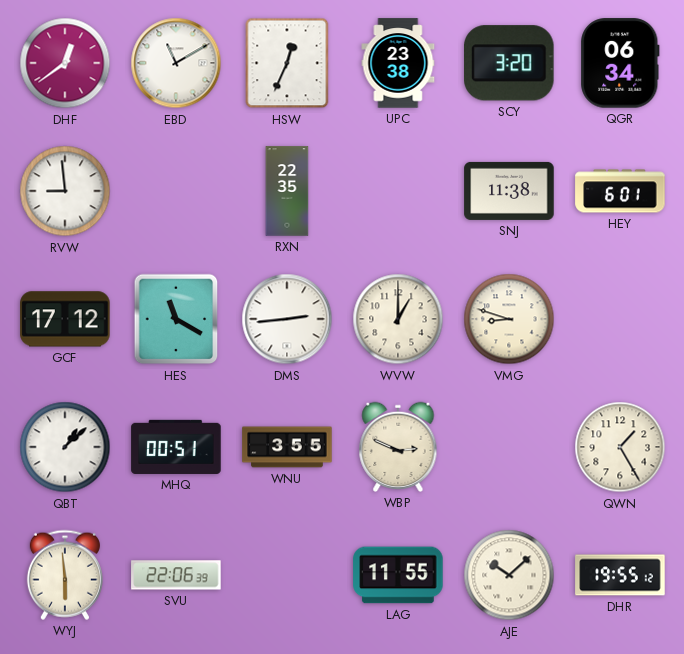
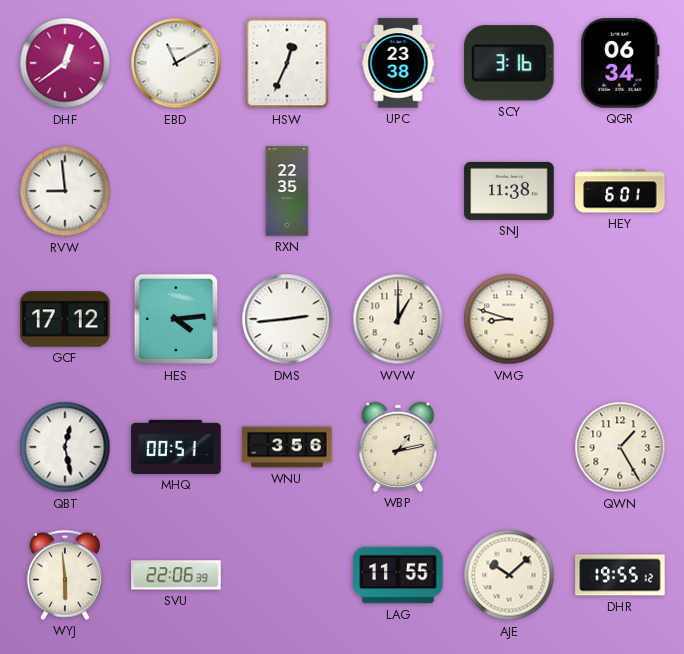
SCY: 3:20 -> 3:16
HES: 11:20 -> 4:14
QBT: 1:08 -> 12:28
WNU: 3:55 -> 3:56
WBP: 2:49 -> 1:13
